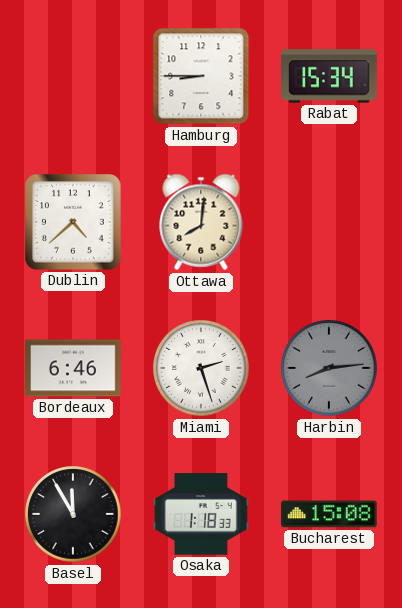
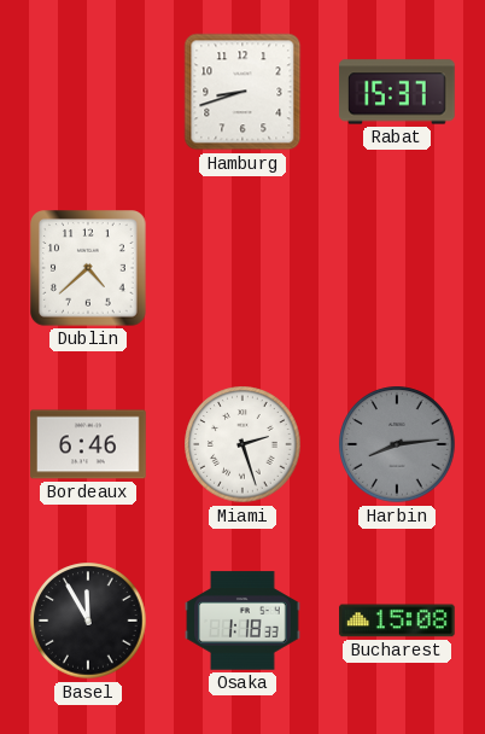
Hamburg: 8:45 -> 8:42
Rabat: 15:34 -> 15:37
Ottawa: 8:01 -> none
